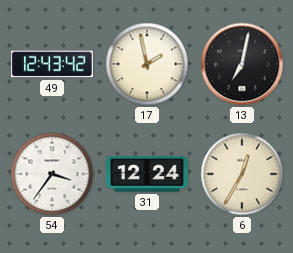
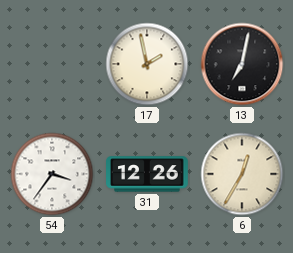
49: 12:43 -> none
31: 12:24 -> 12:26
